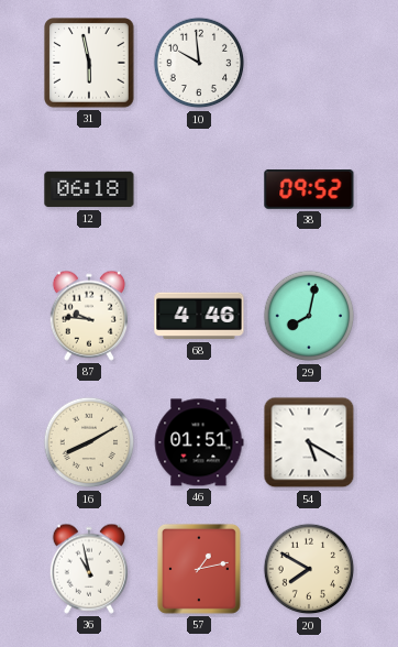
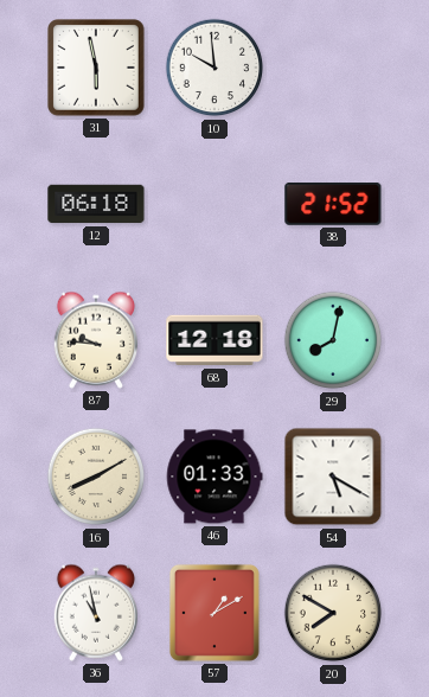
38: 09:52 -> 21:52
68: 4:46 -> 12:18
46: 01:51 -> 01:33
57: 1:13 -> 1:10
